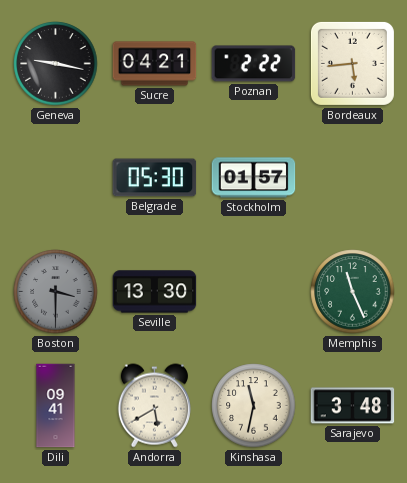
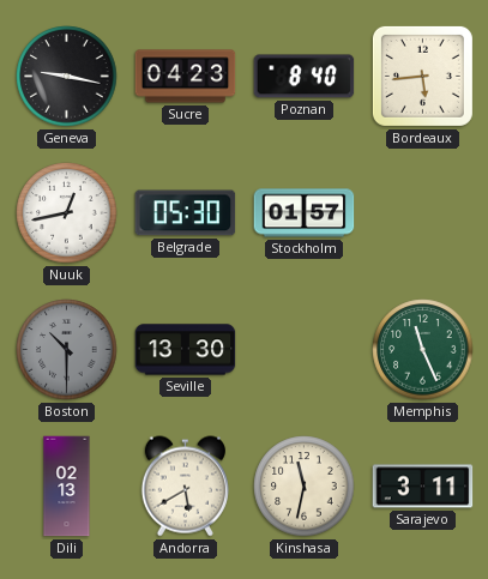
Sucre: 04:21 -> 04:23
Poznan: 2:22 -> 8:40
Nuuk: none -> 12:43
Boston: 3:30 -> 10:30
Dili: 09:41 -> 02:13
Sarajevo: 3:48 -> 3:11
